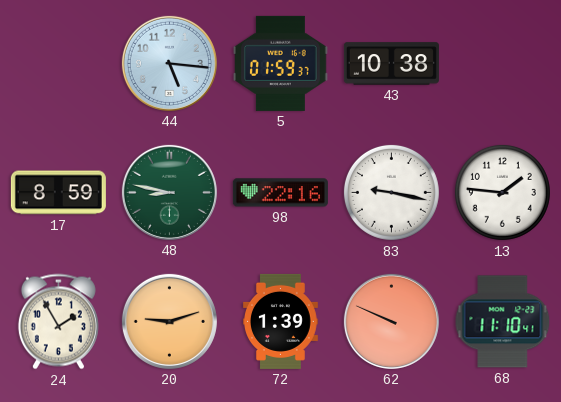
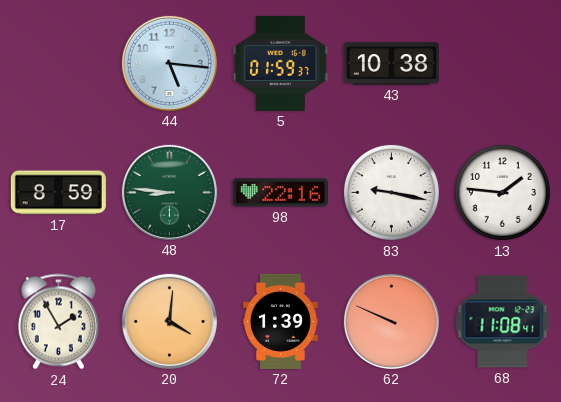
48: 8:47 -> 8:46
20: 9:12 -> 4:01
68: 11:10 -> 11:08
